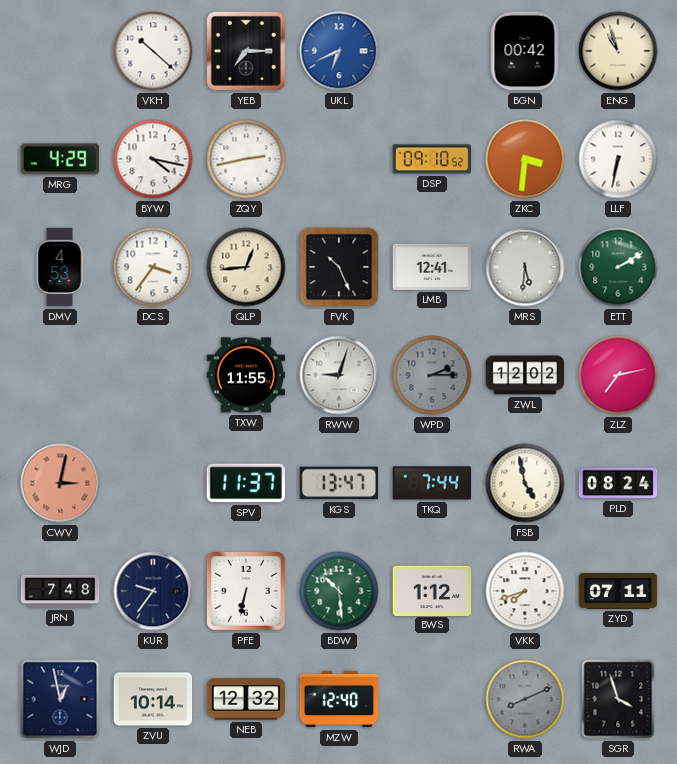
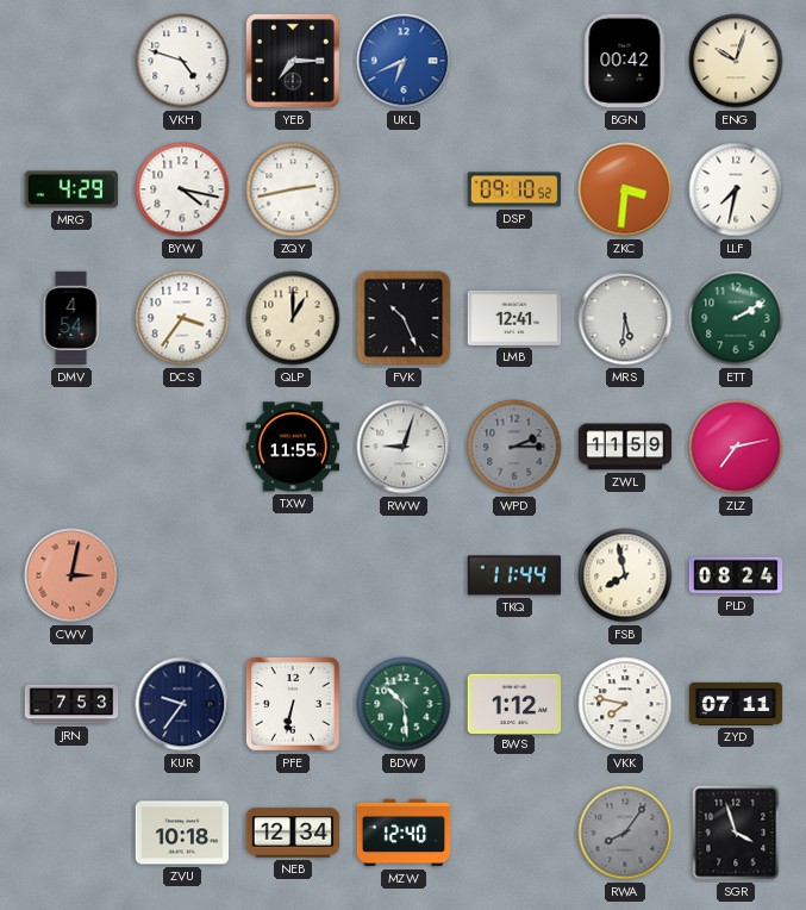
VKH: 10:22 -> 4:48
ENG: 10:57 -> 10:03
LLF: 6:32 -> 7:32
DMV: 4:53 -> 4:54
QLP: 12:44 -> 1:00
ZWL: 12:02 -> 11:59
SPV: 11:37 -> none
KGS: 13:47 -> none
TKQ: 7:44 -> 11:44
FSB: 4:58 -> 7:58
JRN: 7:48 -> 7:53
VKK: 7:42 -> 7:47
WJD: 12:58 -> none
ZVU: 10:14 -> 10:18
NEB: 12:32 -> 12:34
RWA: 8:11 -> 8:06
